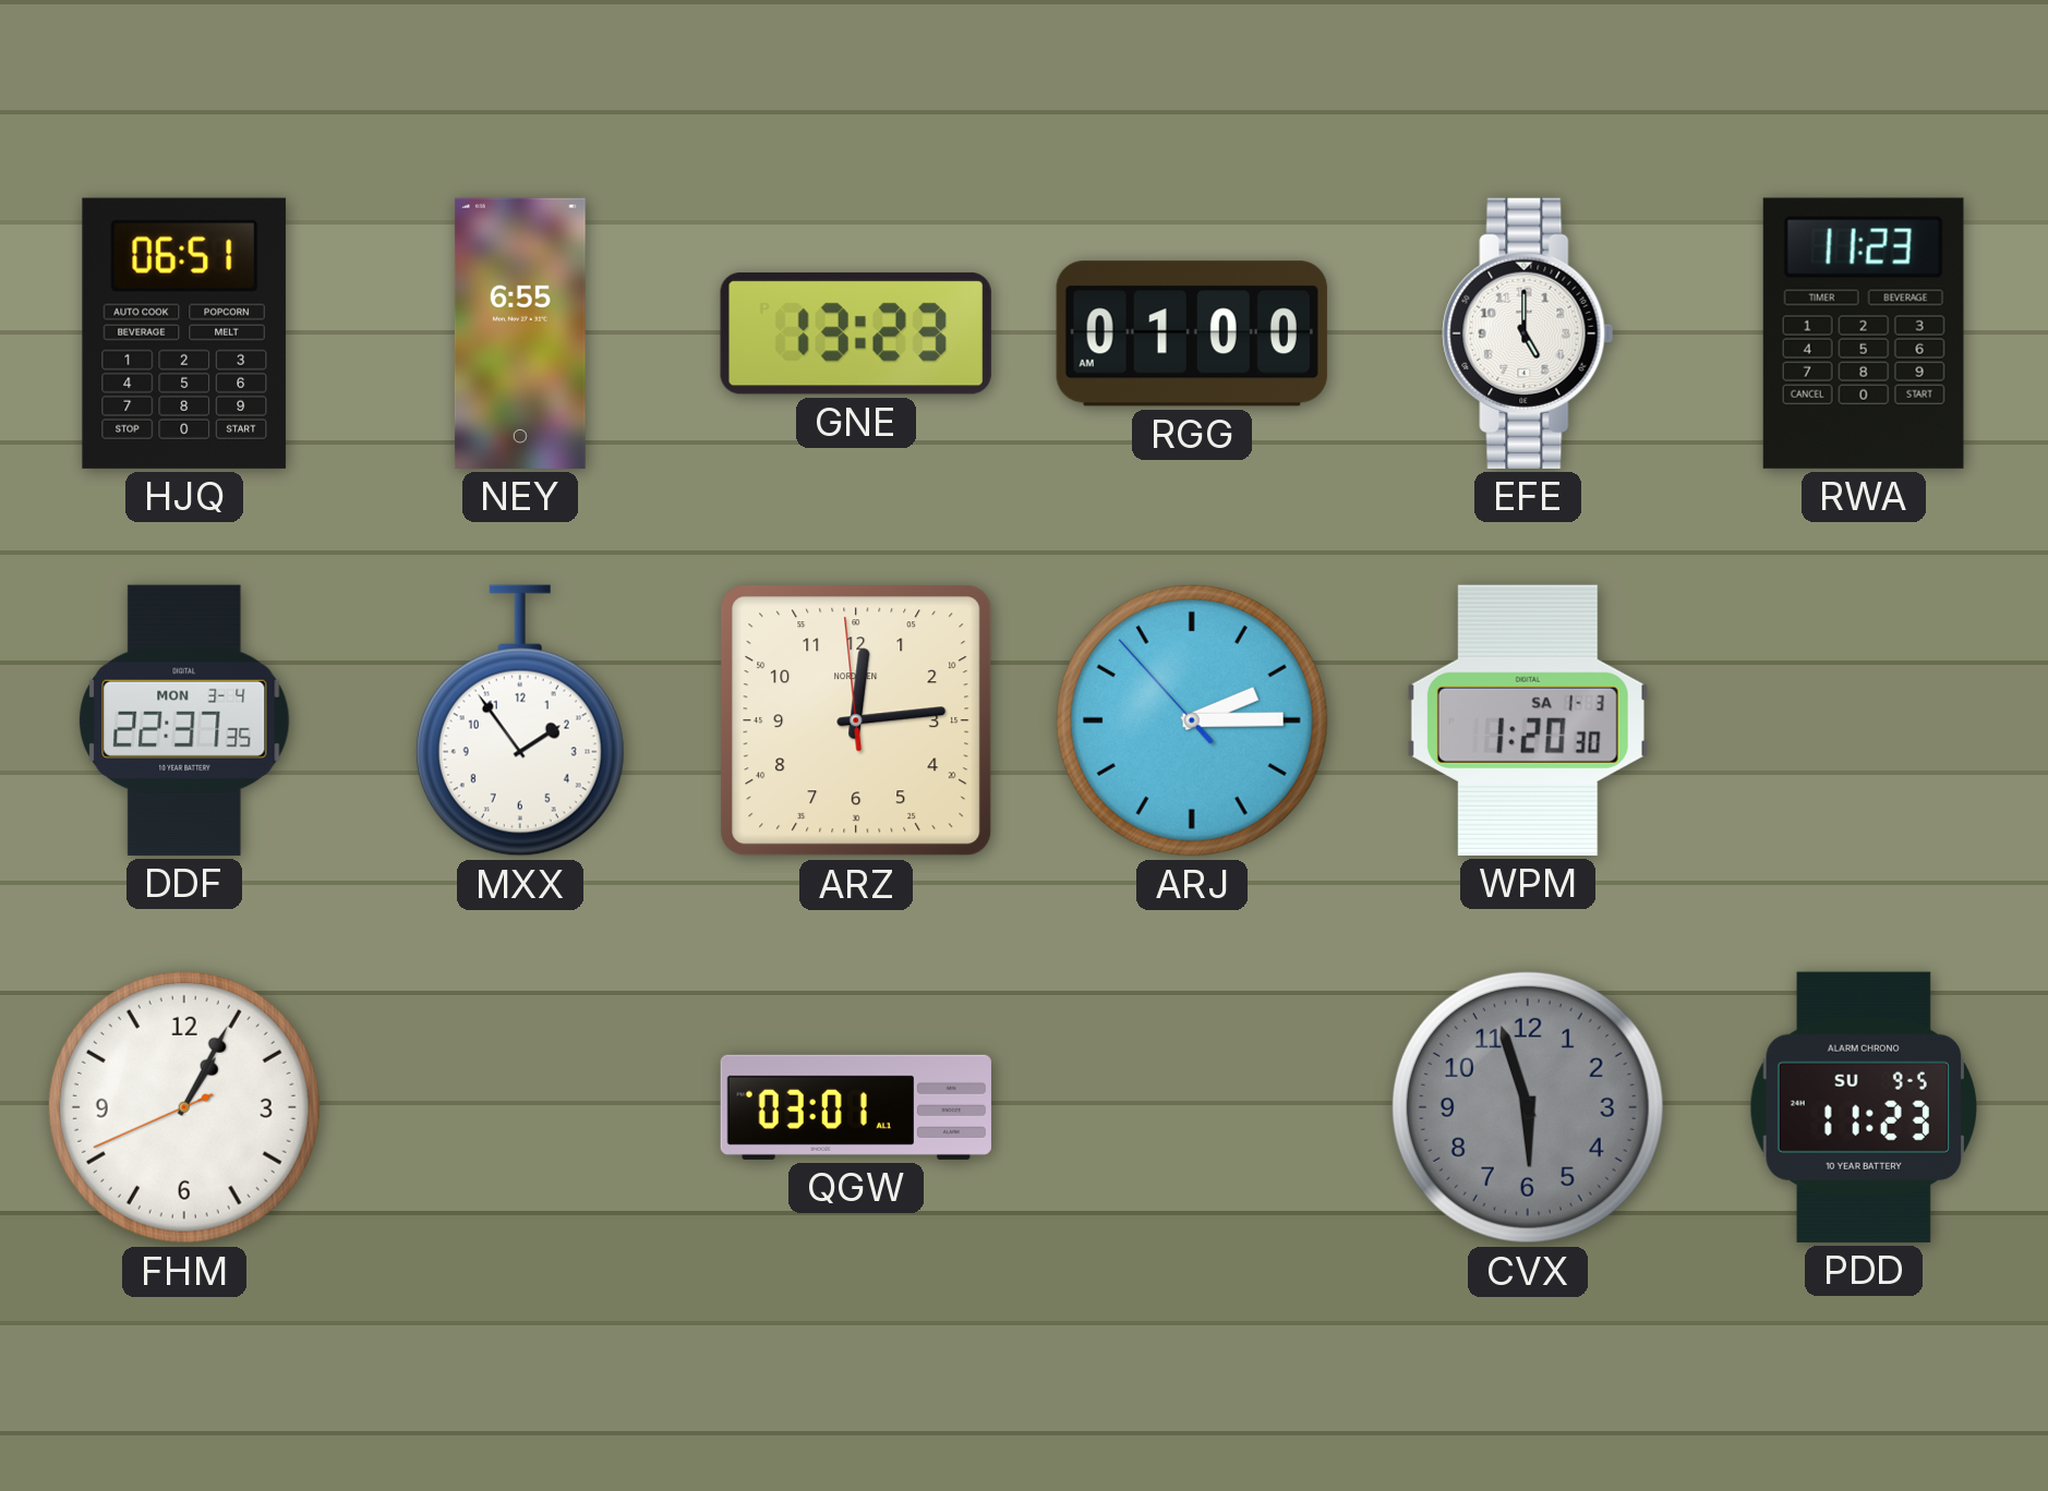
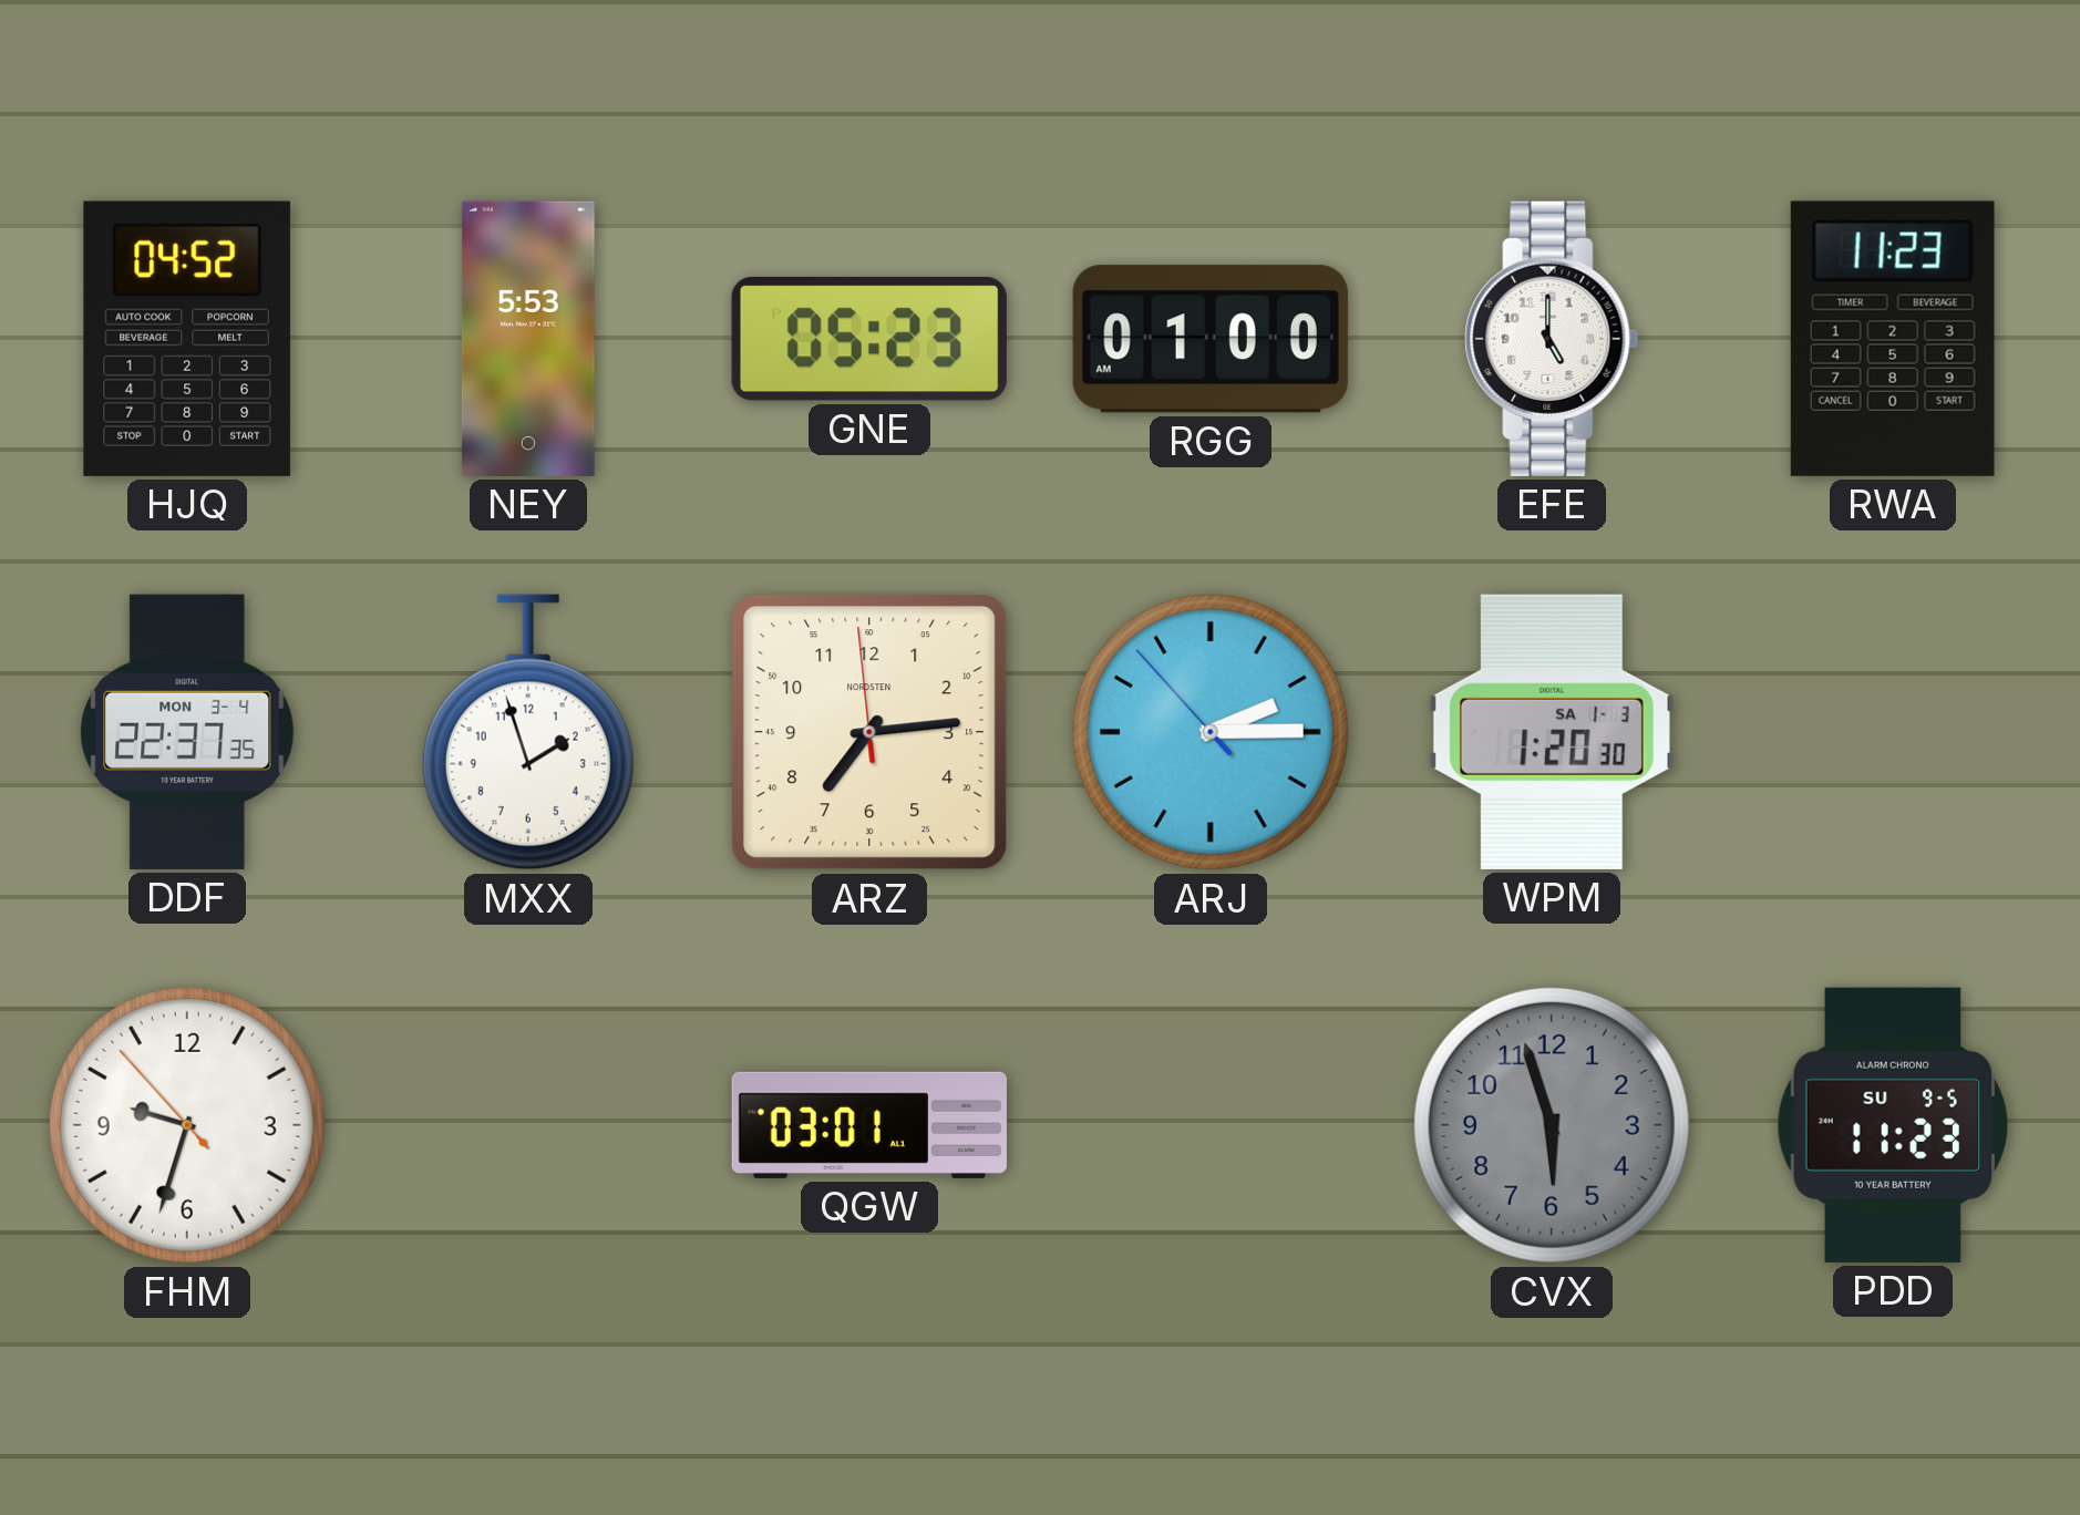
HJQ: 06:51 -> 04:52
NEY: 6:55 -> 5:53
GNE: 13:23 -> 05:23
MXX: 1:54 -> 1:57
ARZ: 12:13 -> 7:13
FHM: 1:04 -> 9:32
